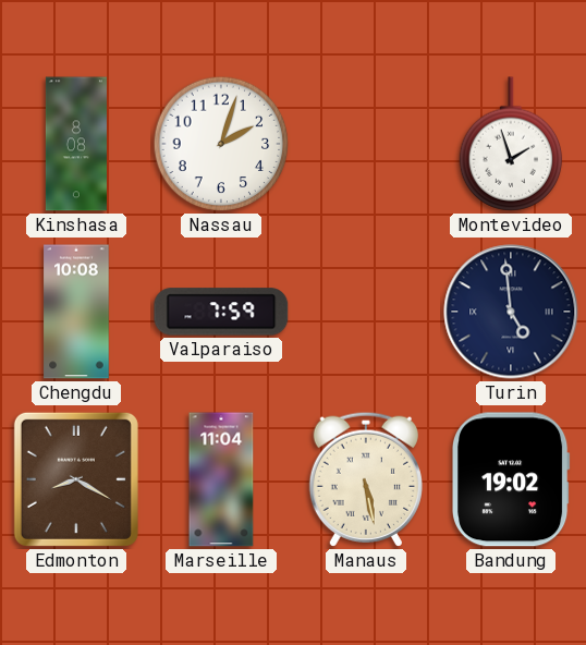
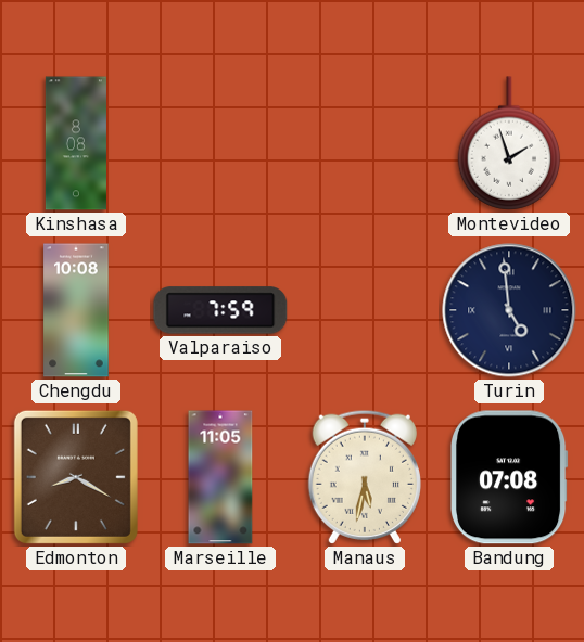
Nassau: 2:03 -> none
Marseille: 11:04 -> 11:05
Manaus: 5:28 -> 5:32
Bandung: 19:02 -> 07:08
